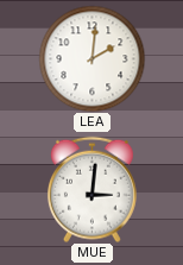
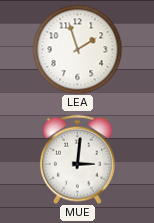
LEA: 2:01 -> 1:57
